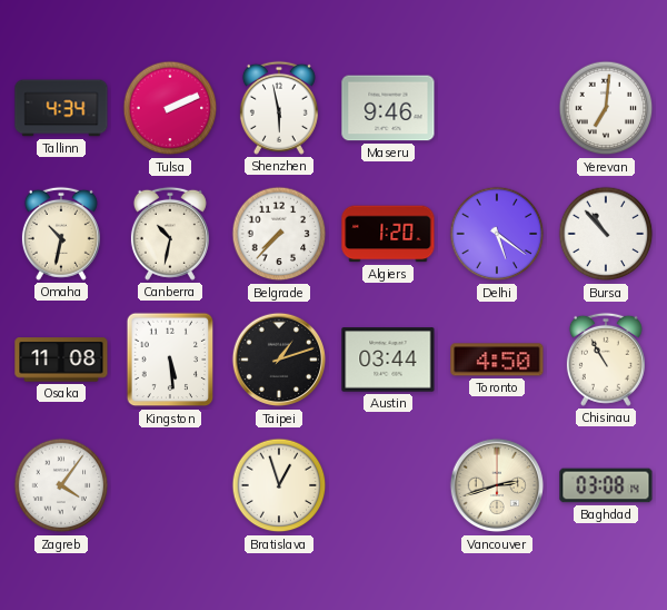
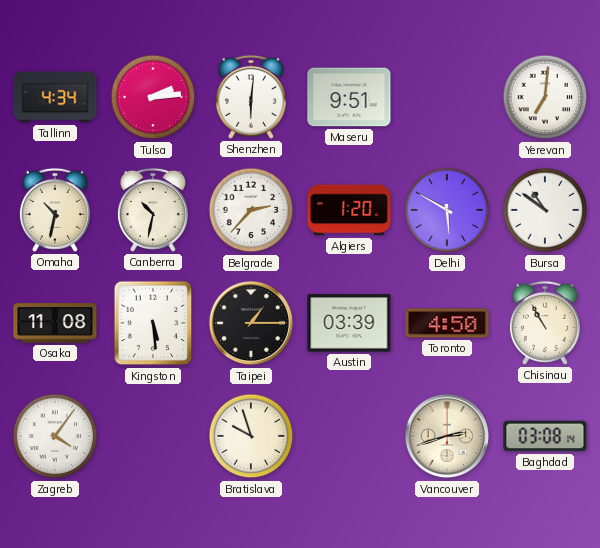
Tulsa: 2:11 -> 2:14
Shenzhen: 5:58 -> 6:01
Maseru: 9:46 -> 9:51
Belgrade: 7:37 -> 2:37
Delhi: 5:21 -> 5:50
Bursa: 10:53 -> 10:51
Taipei: 1:12 -> 1:15
Austin: 03:44 -> 03:39
Bratislava: 12:57 -> 9:57
